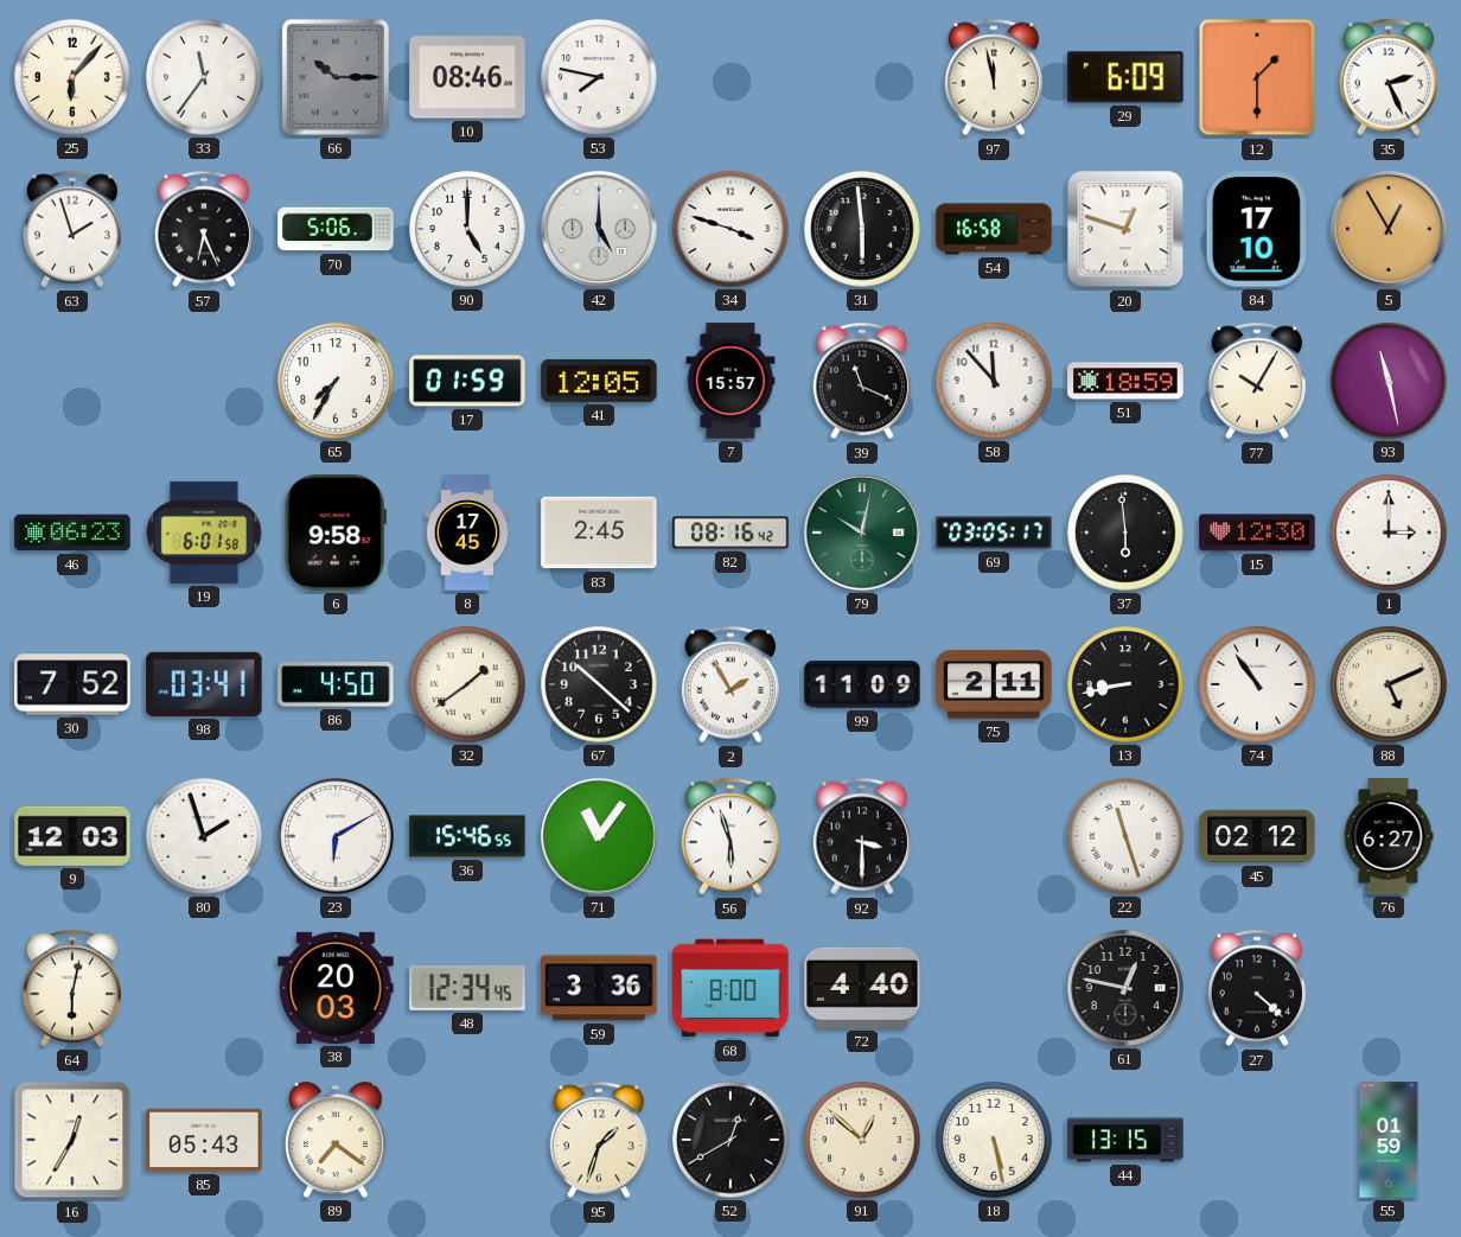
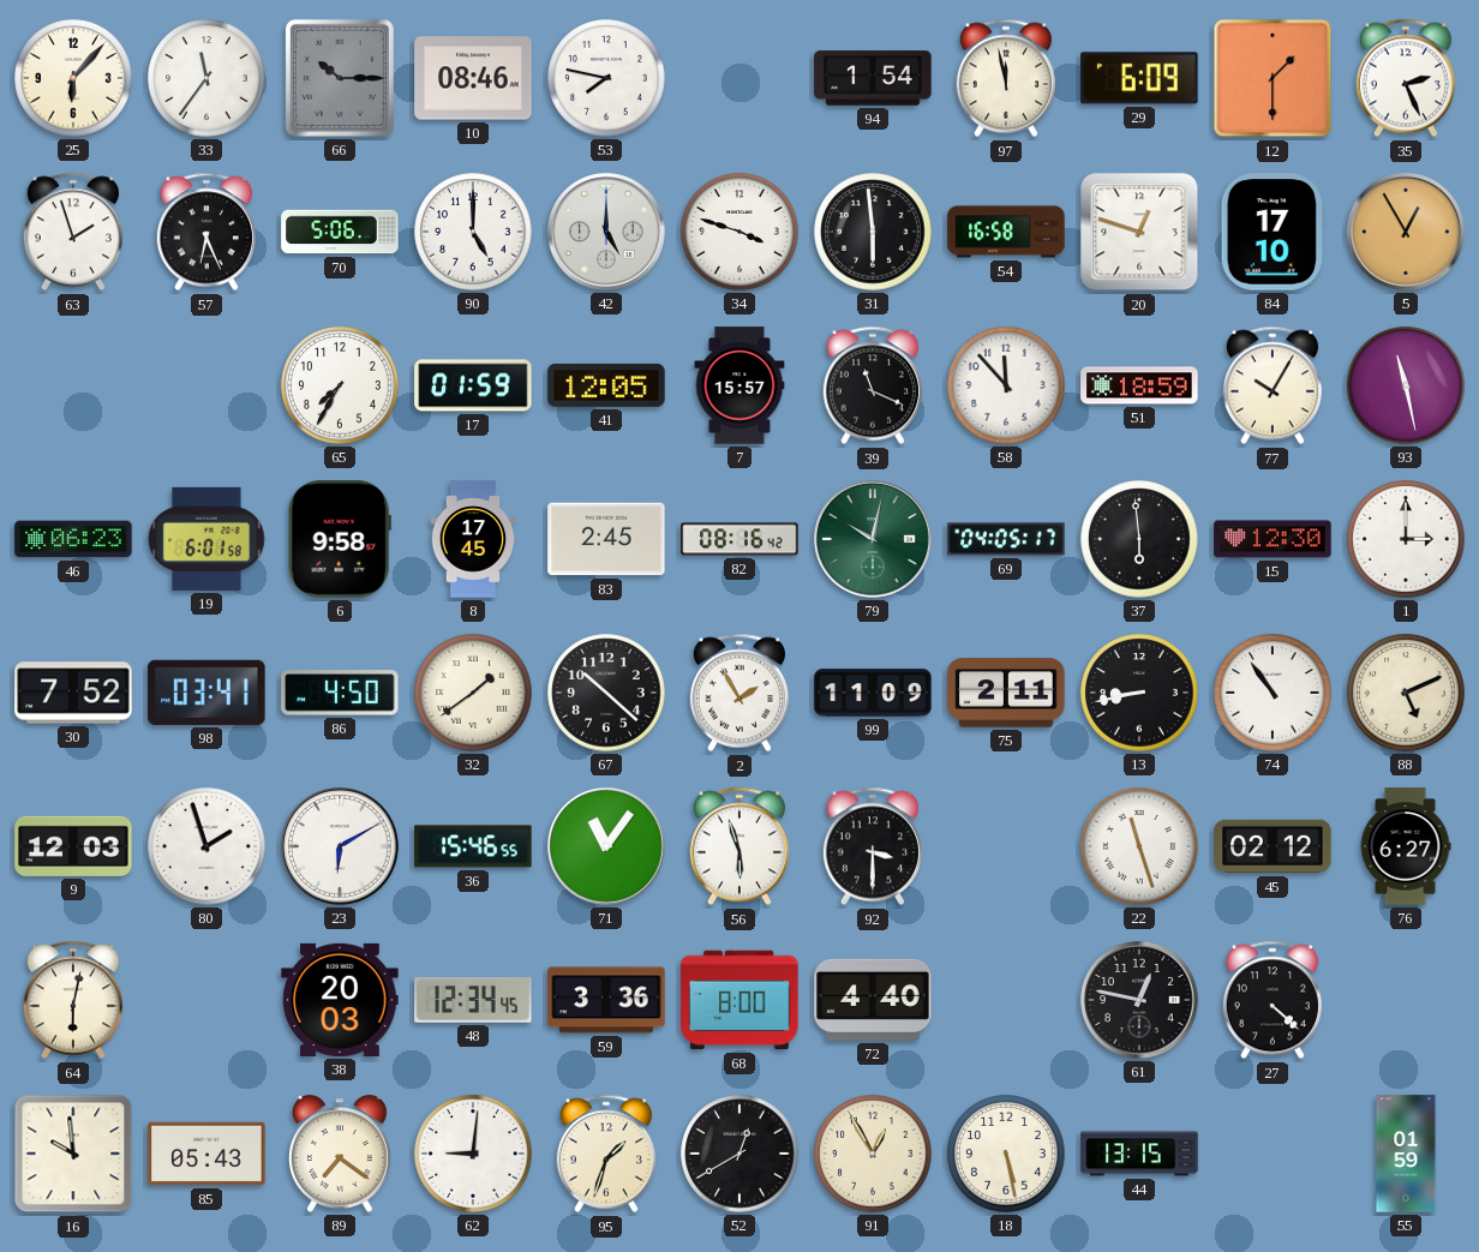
94: none -> 1:54
69: 03:05 -> 04:05
16: 12:35 -> 9:59
62: none -> 9:01
91: 12:52 -> 12:55
